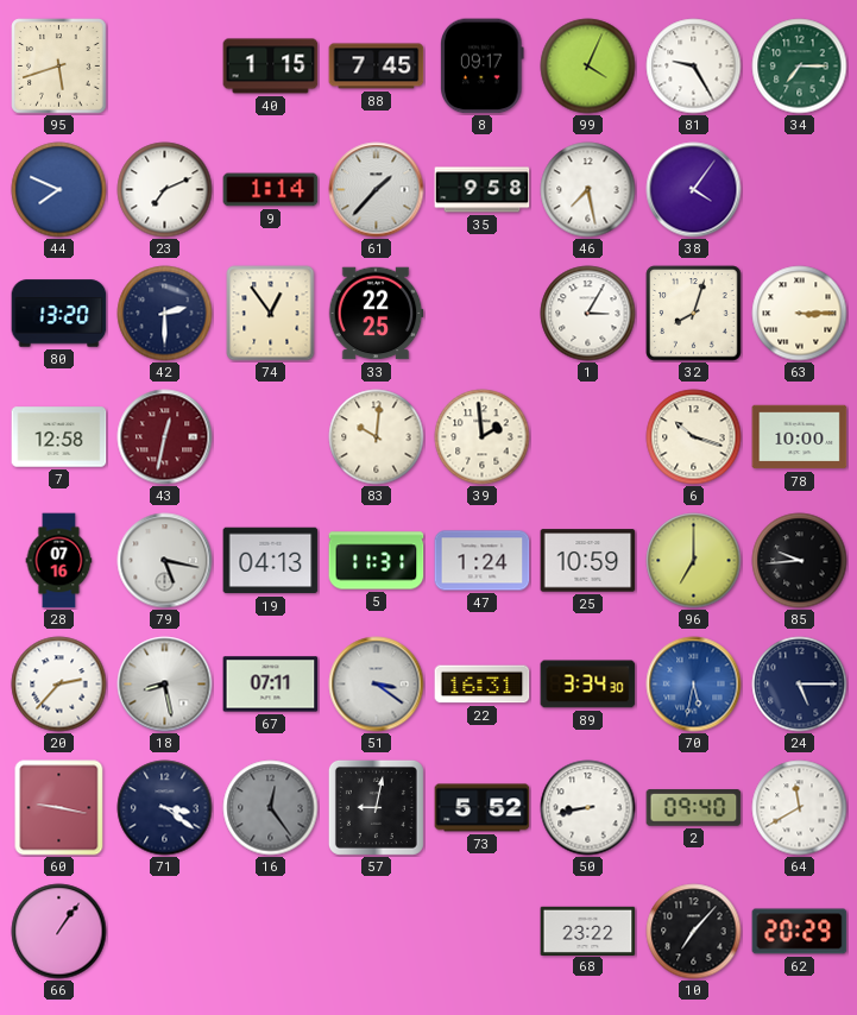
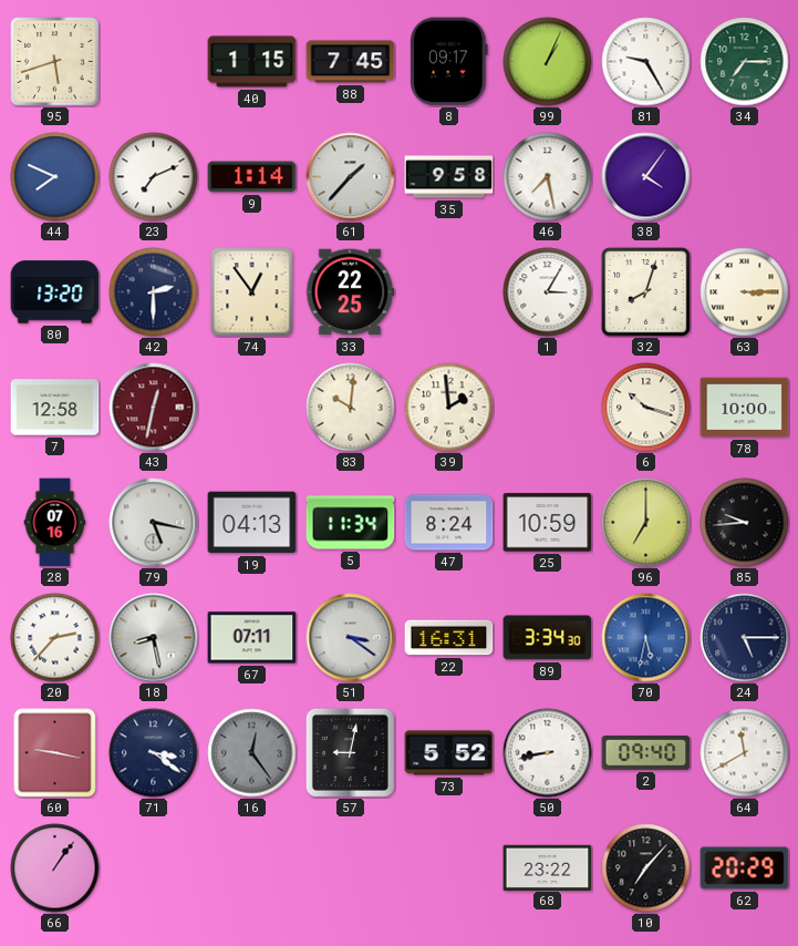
99: 4:04 -> 1:04
5: 11:31 -> 11:34
47: 1:24 -> 8:24
